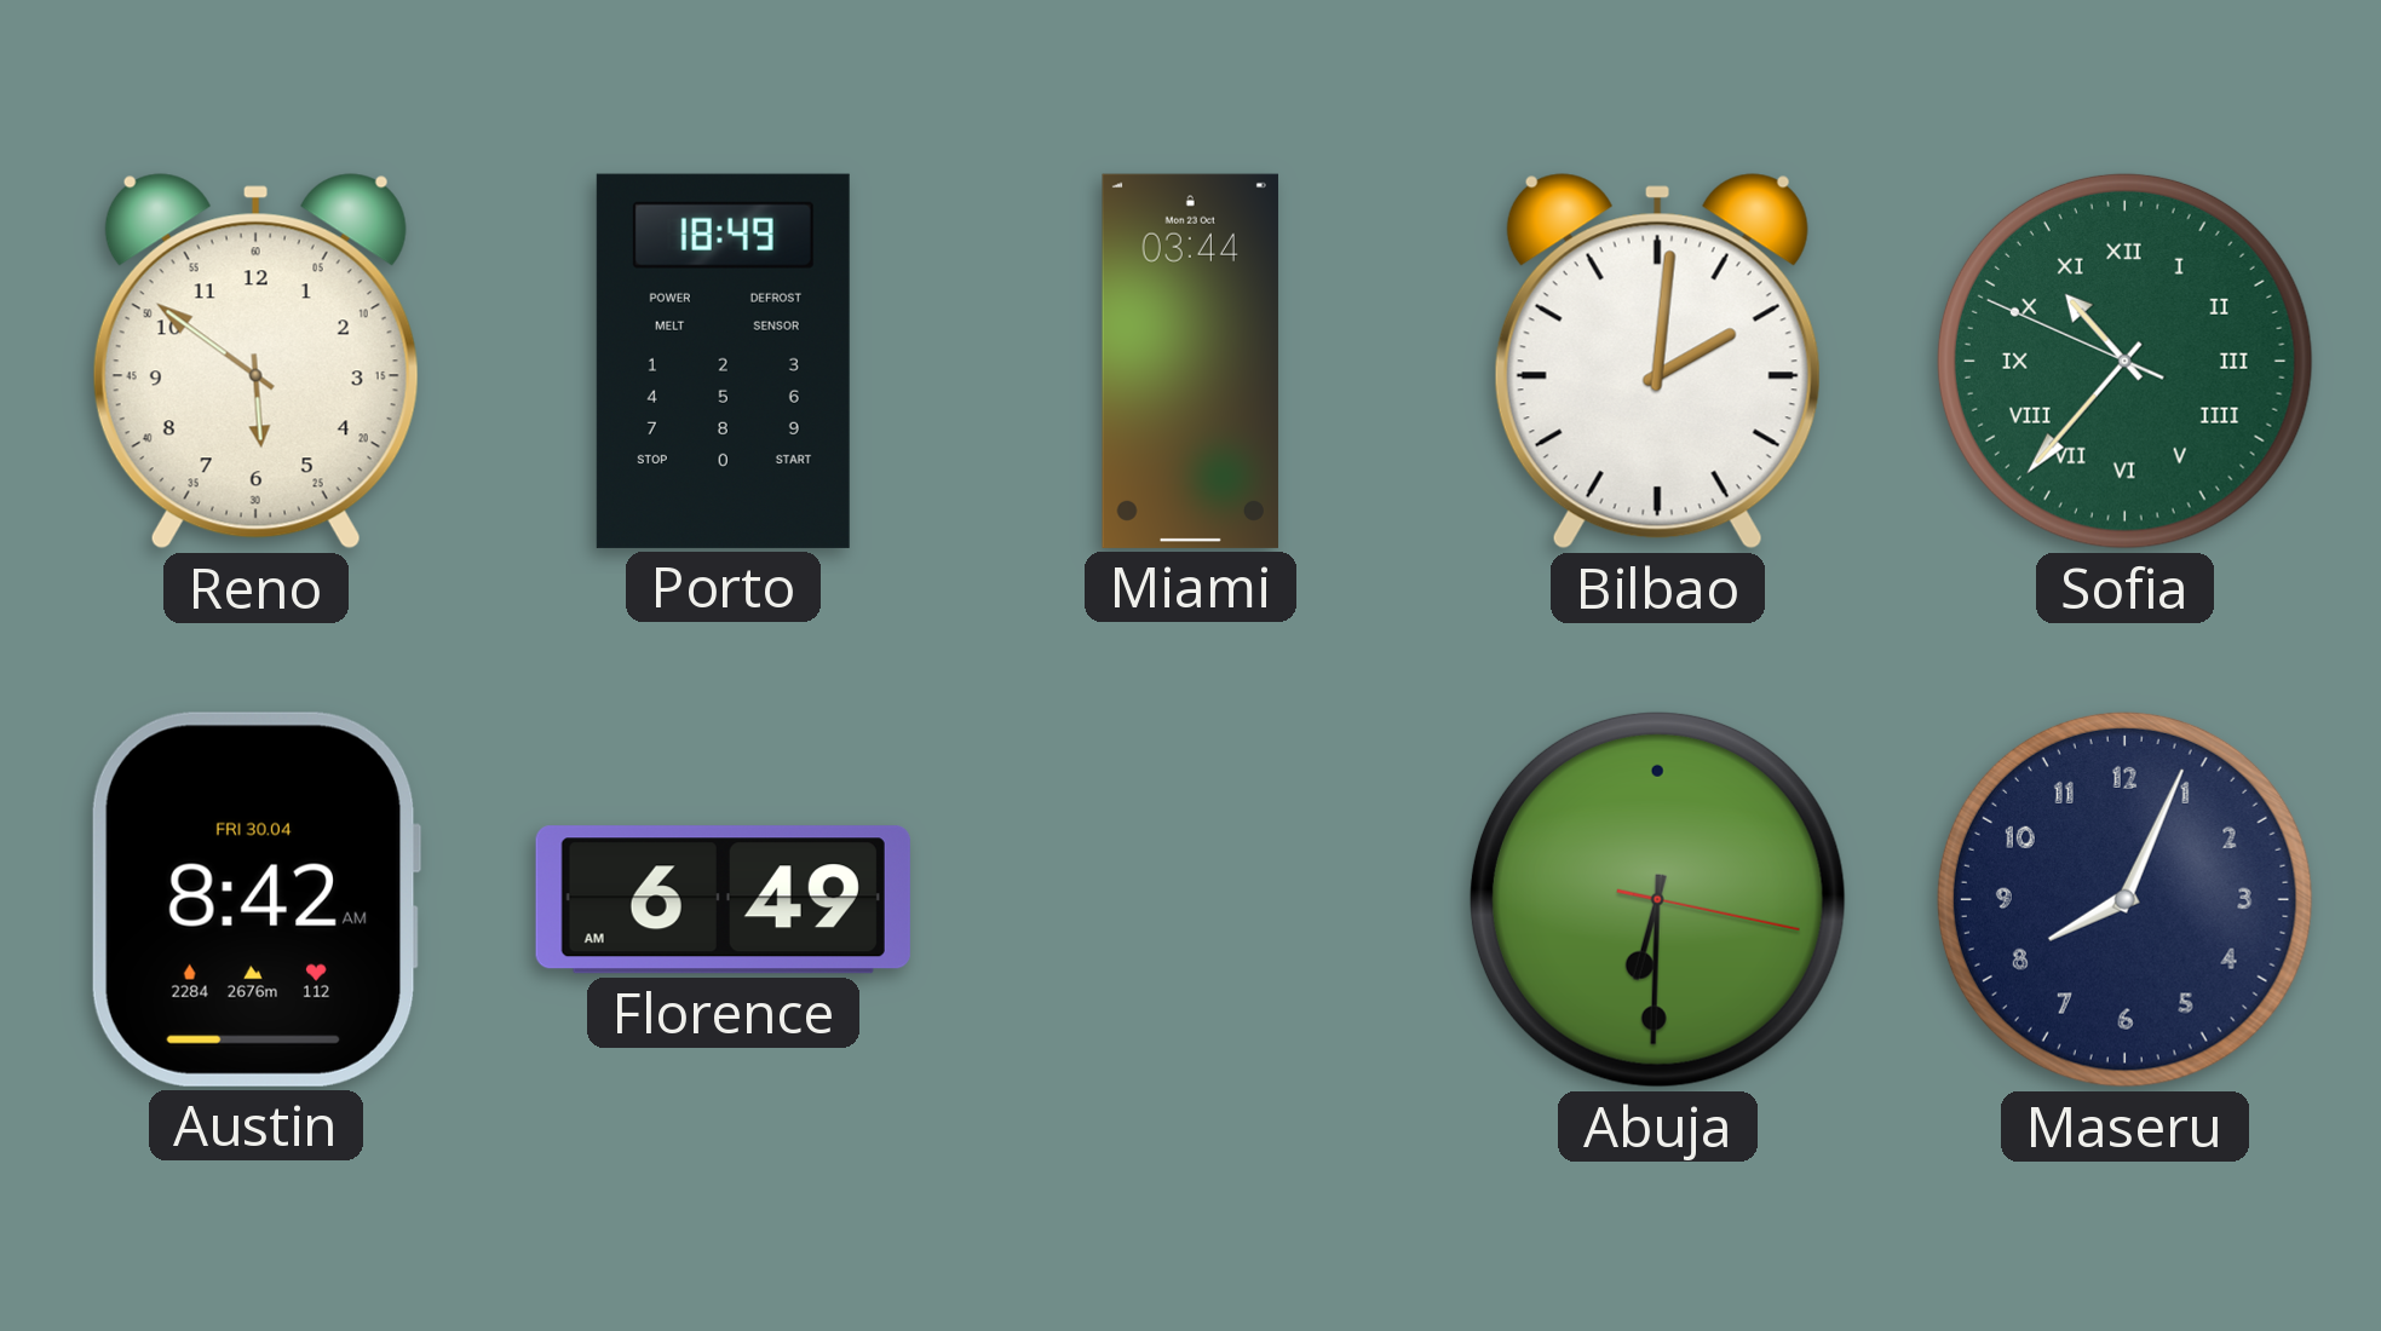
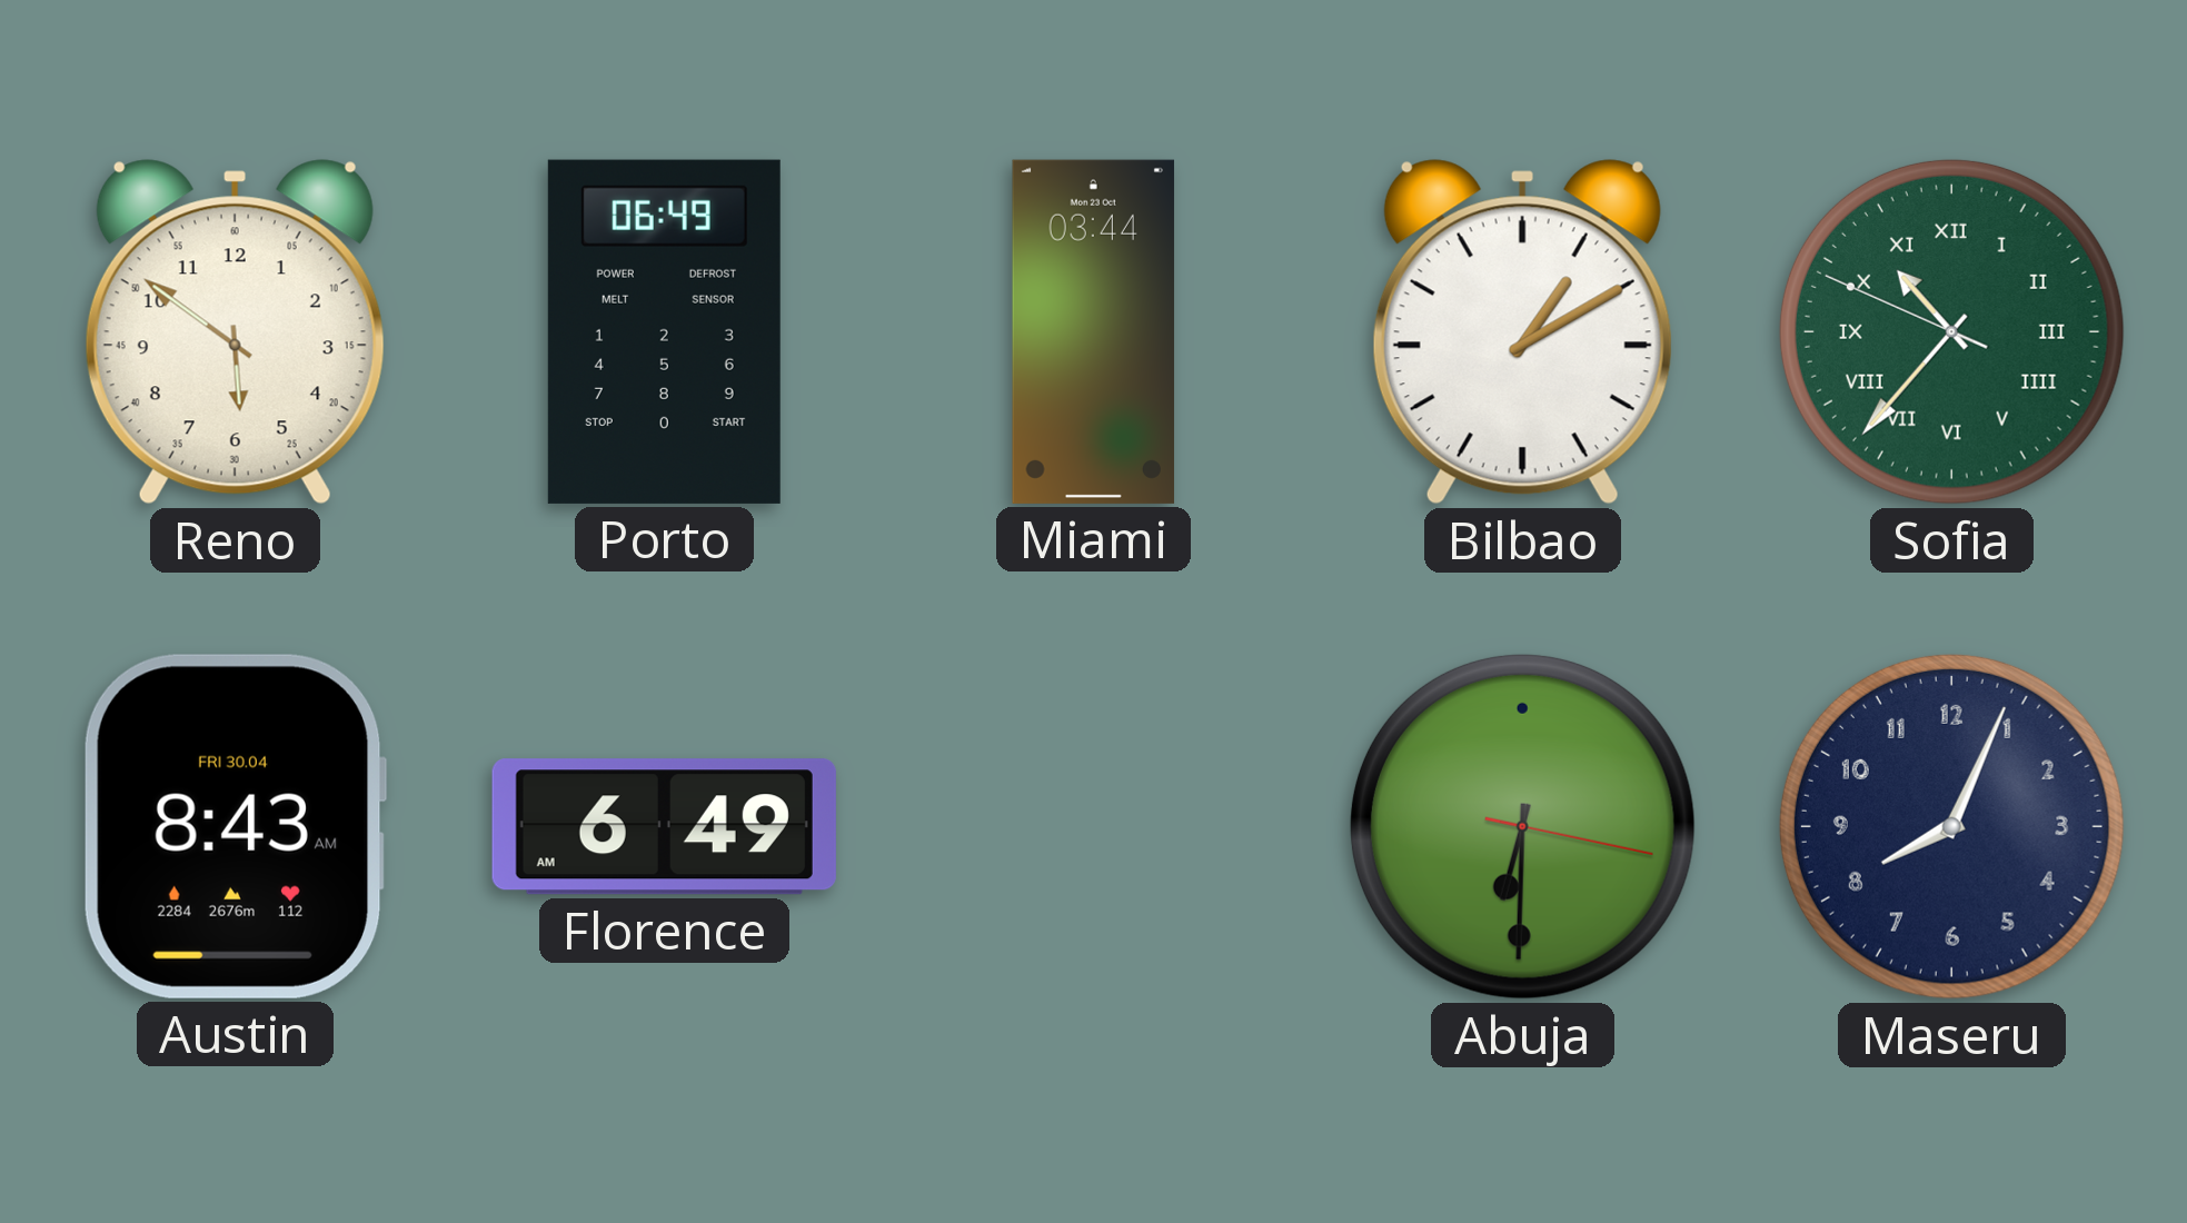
Porto: 18:49 -> 06:49
Bilbao: 2:01 -> 1:10
Austin: 8:42 -> 8:43
